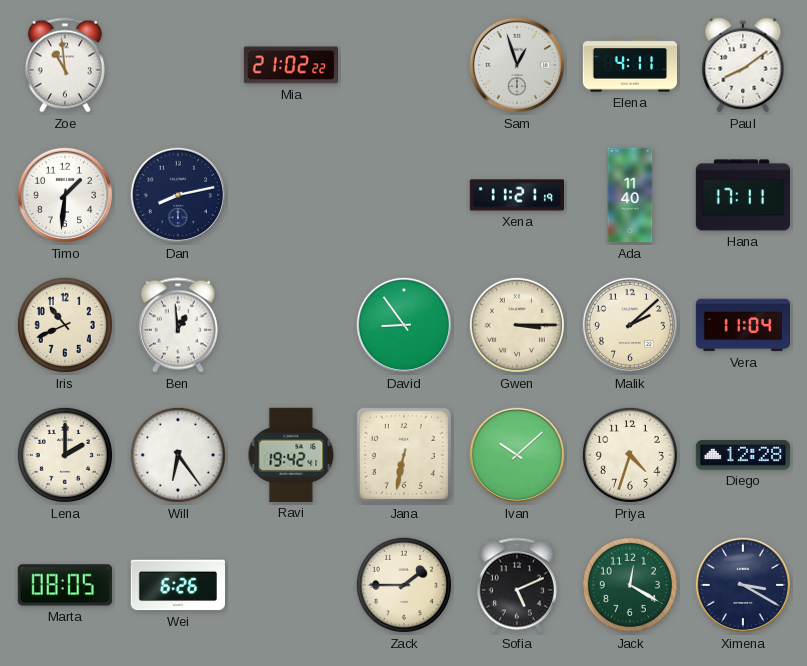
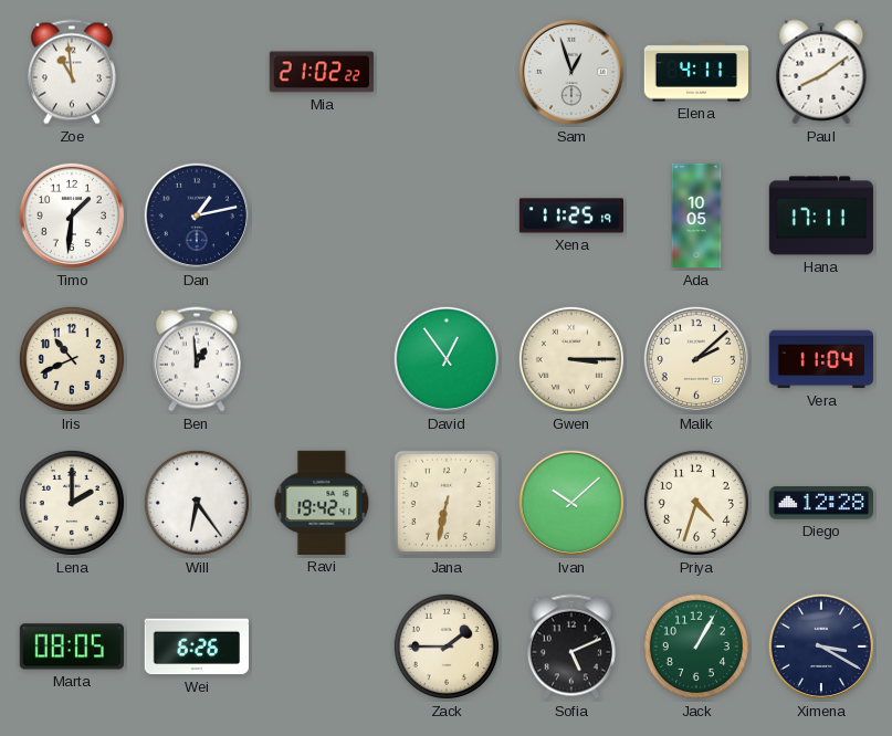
Dan: 8:13 -> 1:13
Xena: 11:21 -> 11:25
Ada: 11:40 -> 10:05
David: 8:54 -> 12:54
Jack: 12:20 -> 1:05
